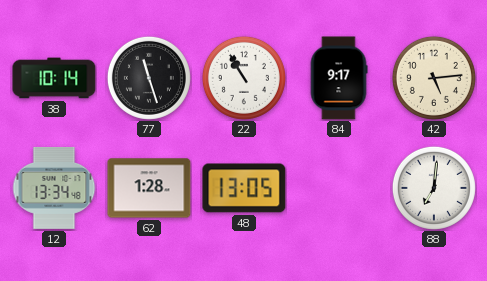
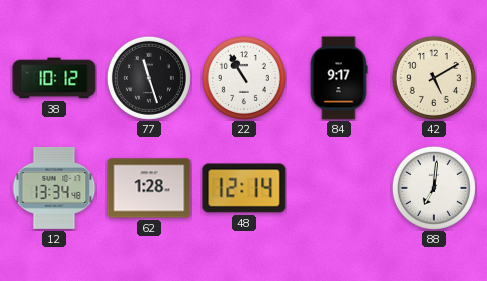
38: 10:14 -> 10:12
42: 5:14 -> 5:10
48: 13:05 -> 12:14
